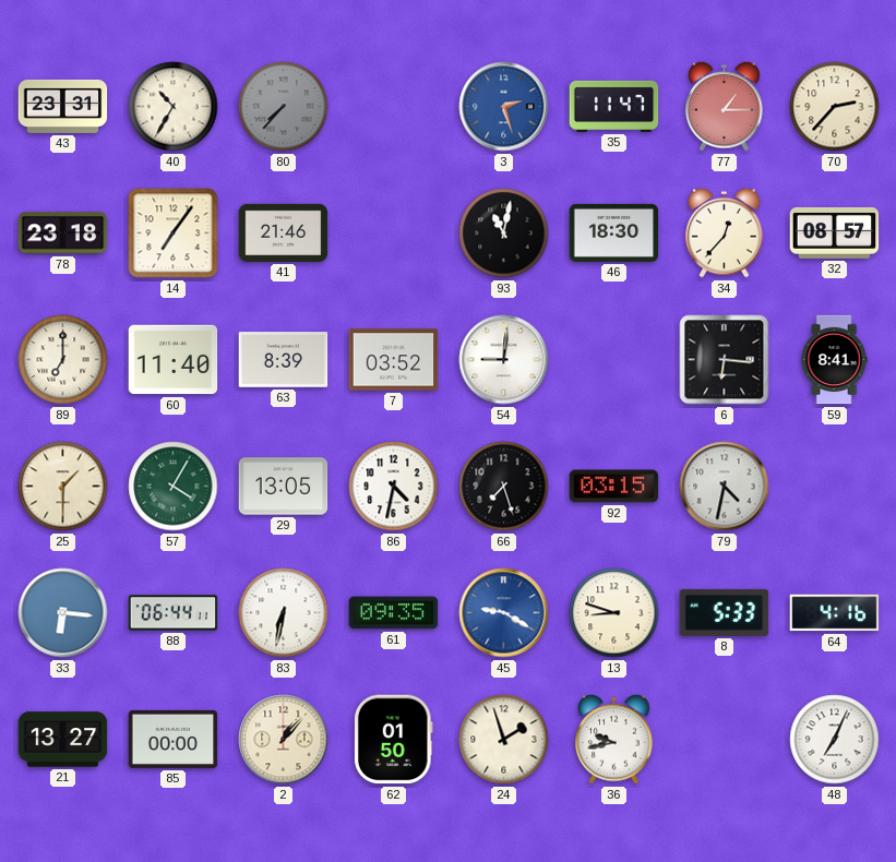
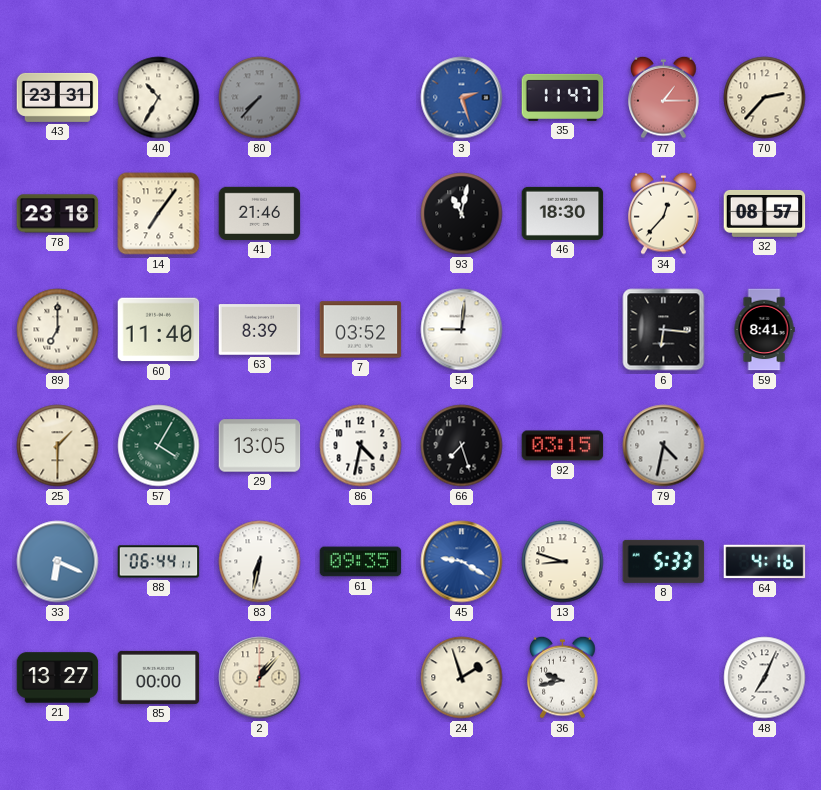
33: 6:16 -> 6:19
62: 01:50 -> none
